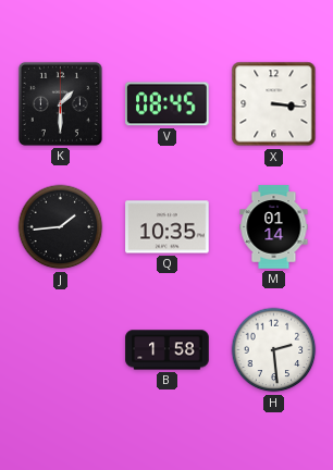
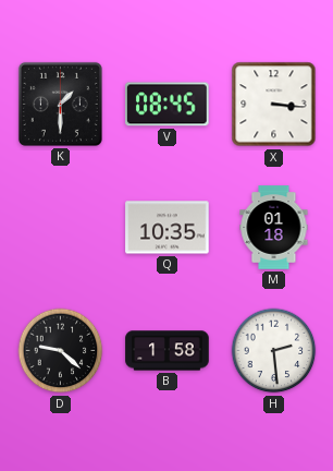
J: 1:44 -> none
M: 01:14 -> 01:18
D: none -> 9:22
